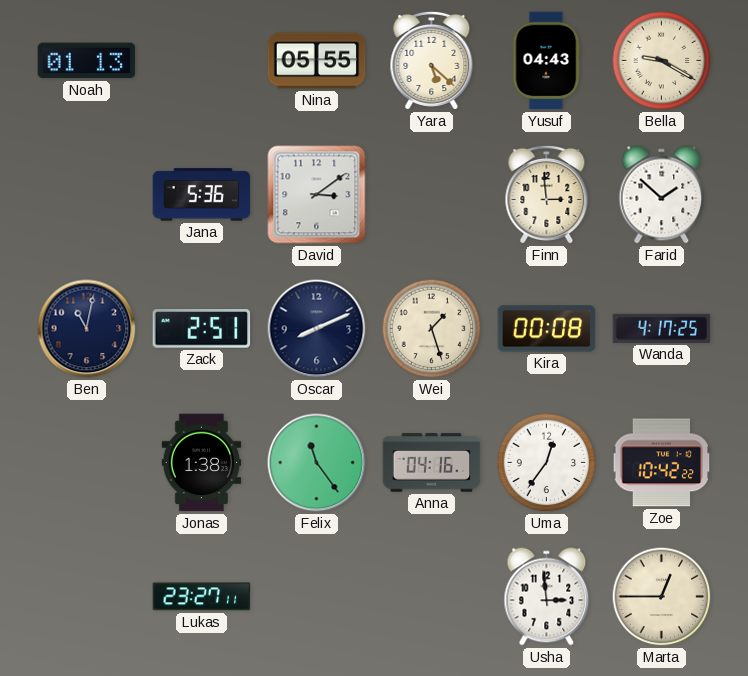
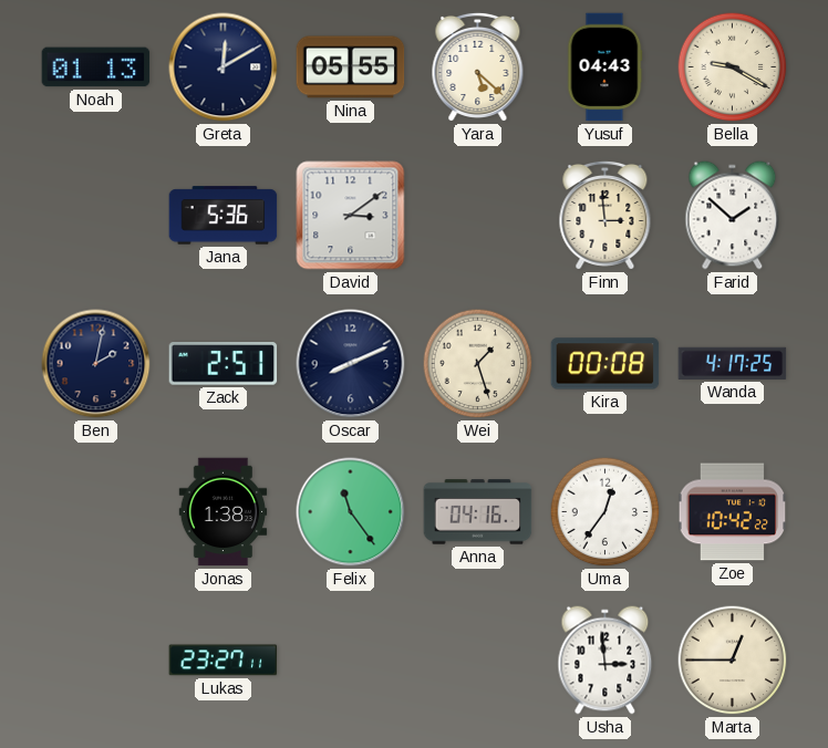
Greta: none -> 12:10
Ben: 11:02 -> 2:02
